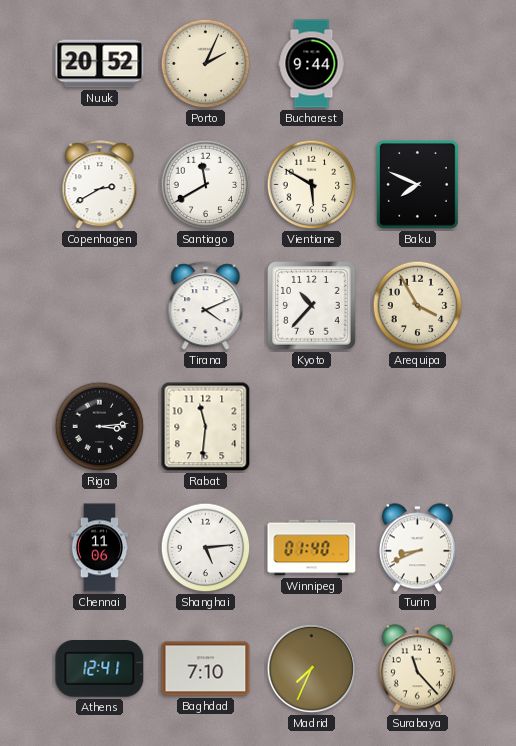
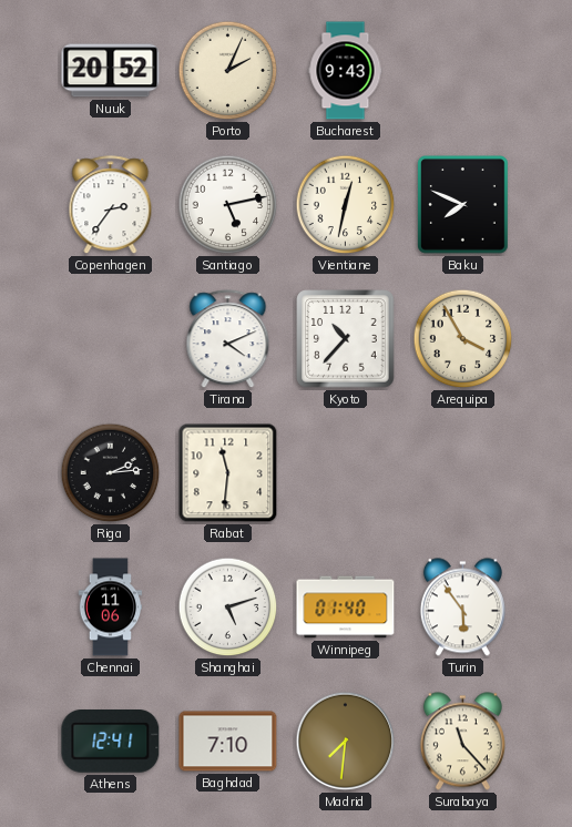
Bucharest: 9:44 -> 9:43
Copenhagen: 2:40 -> 2:36
Santiago: 11:40 -> 5:13
Vientiane: 5:50 -> 12:32
Riga: 3:14 -> 2:14
Shanghai: 5:14 -> 5:12
Turin: 8:41 -> 5:54
Madrid: 7:34 -> 7:31
